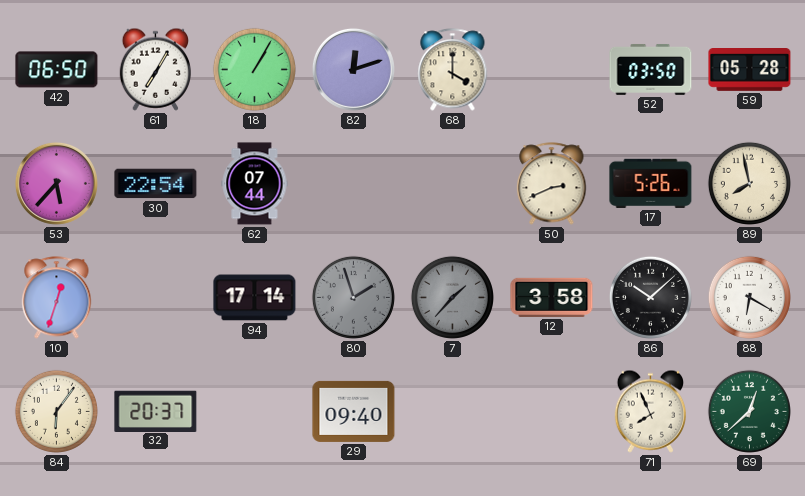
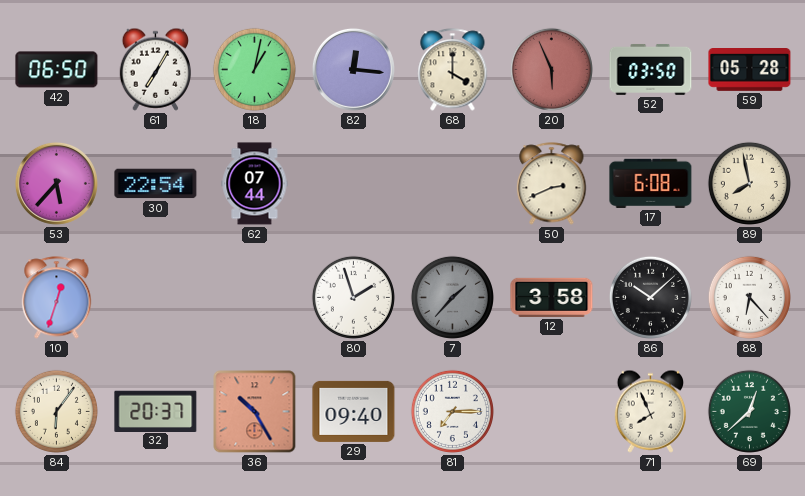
18: 1:05 -> 1:02
82: 12:12 -> 12:16
20: none -> 5:56
17: 5:26 -> 6:08
94: 17:14 -> none
80 dial: grey -> white
88: 6:20 -> 6:23
36: none -> 10:25
81: none -> 7:15
